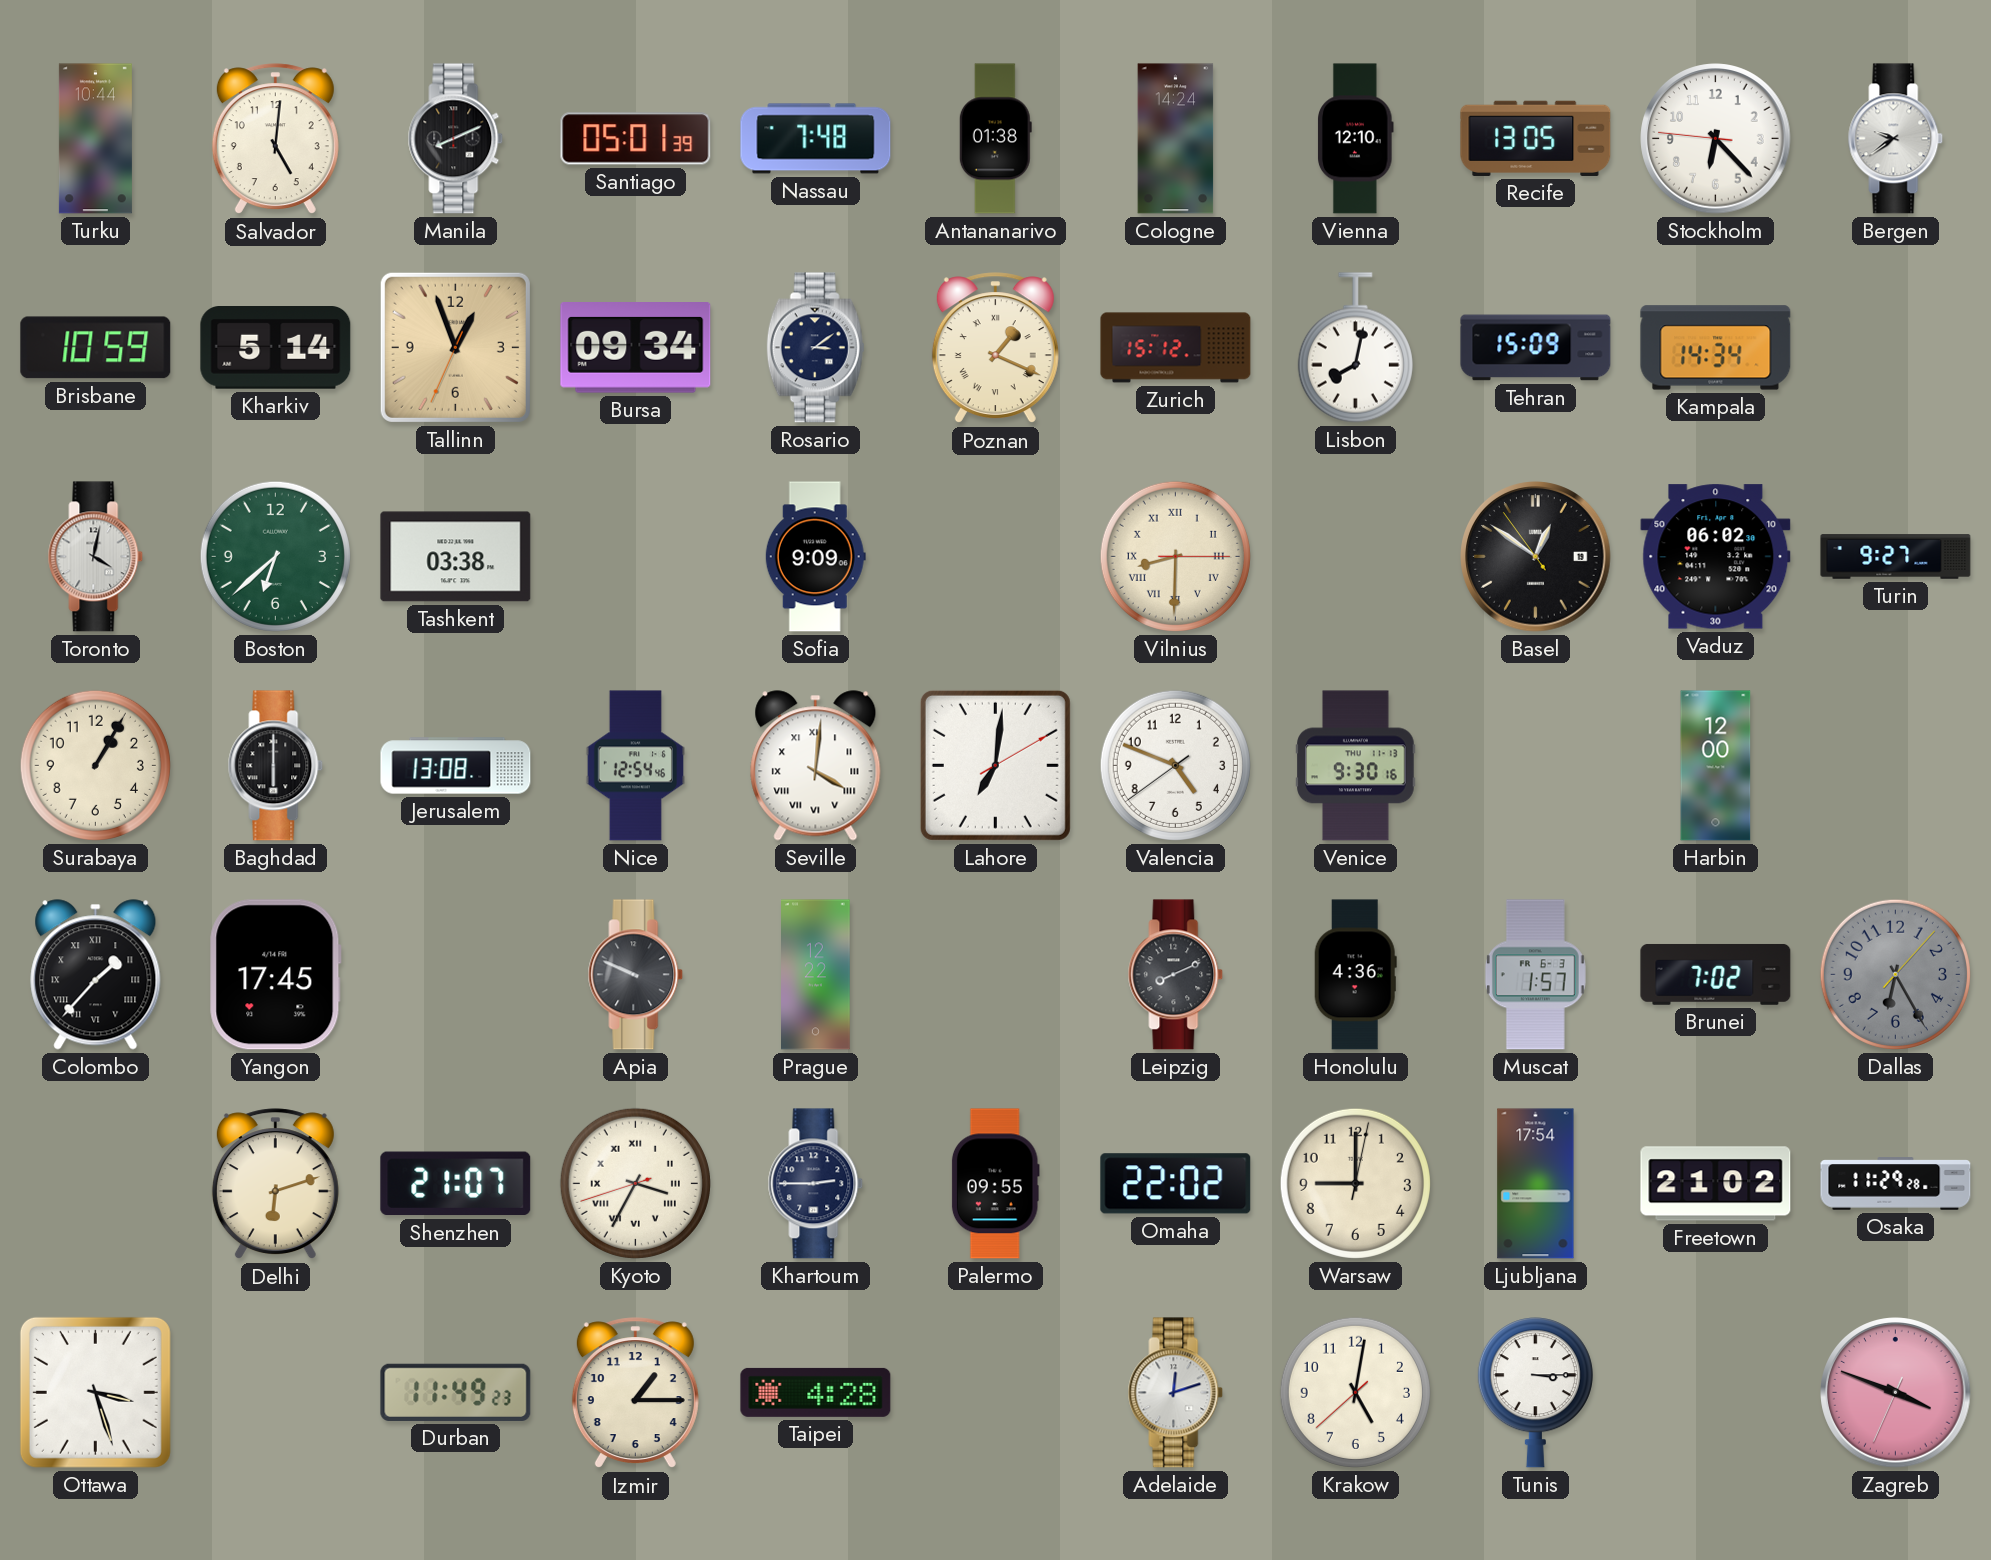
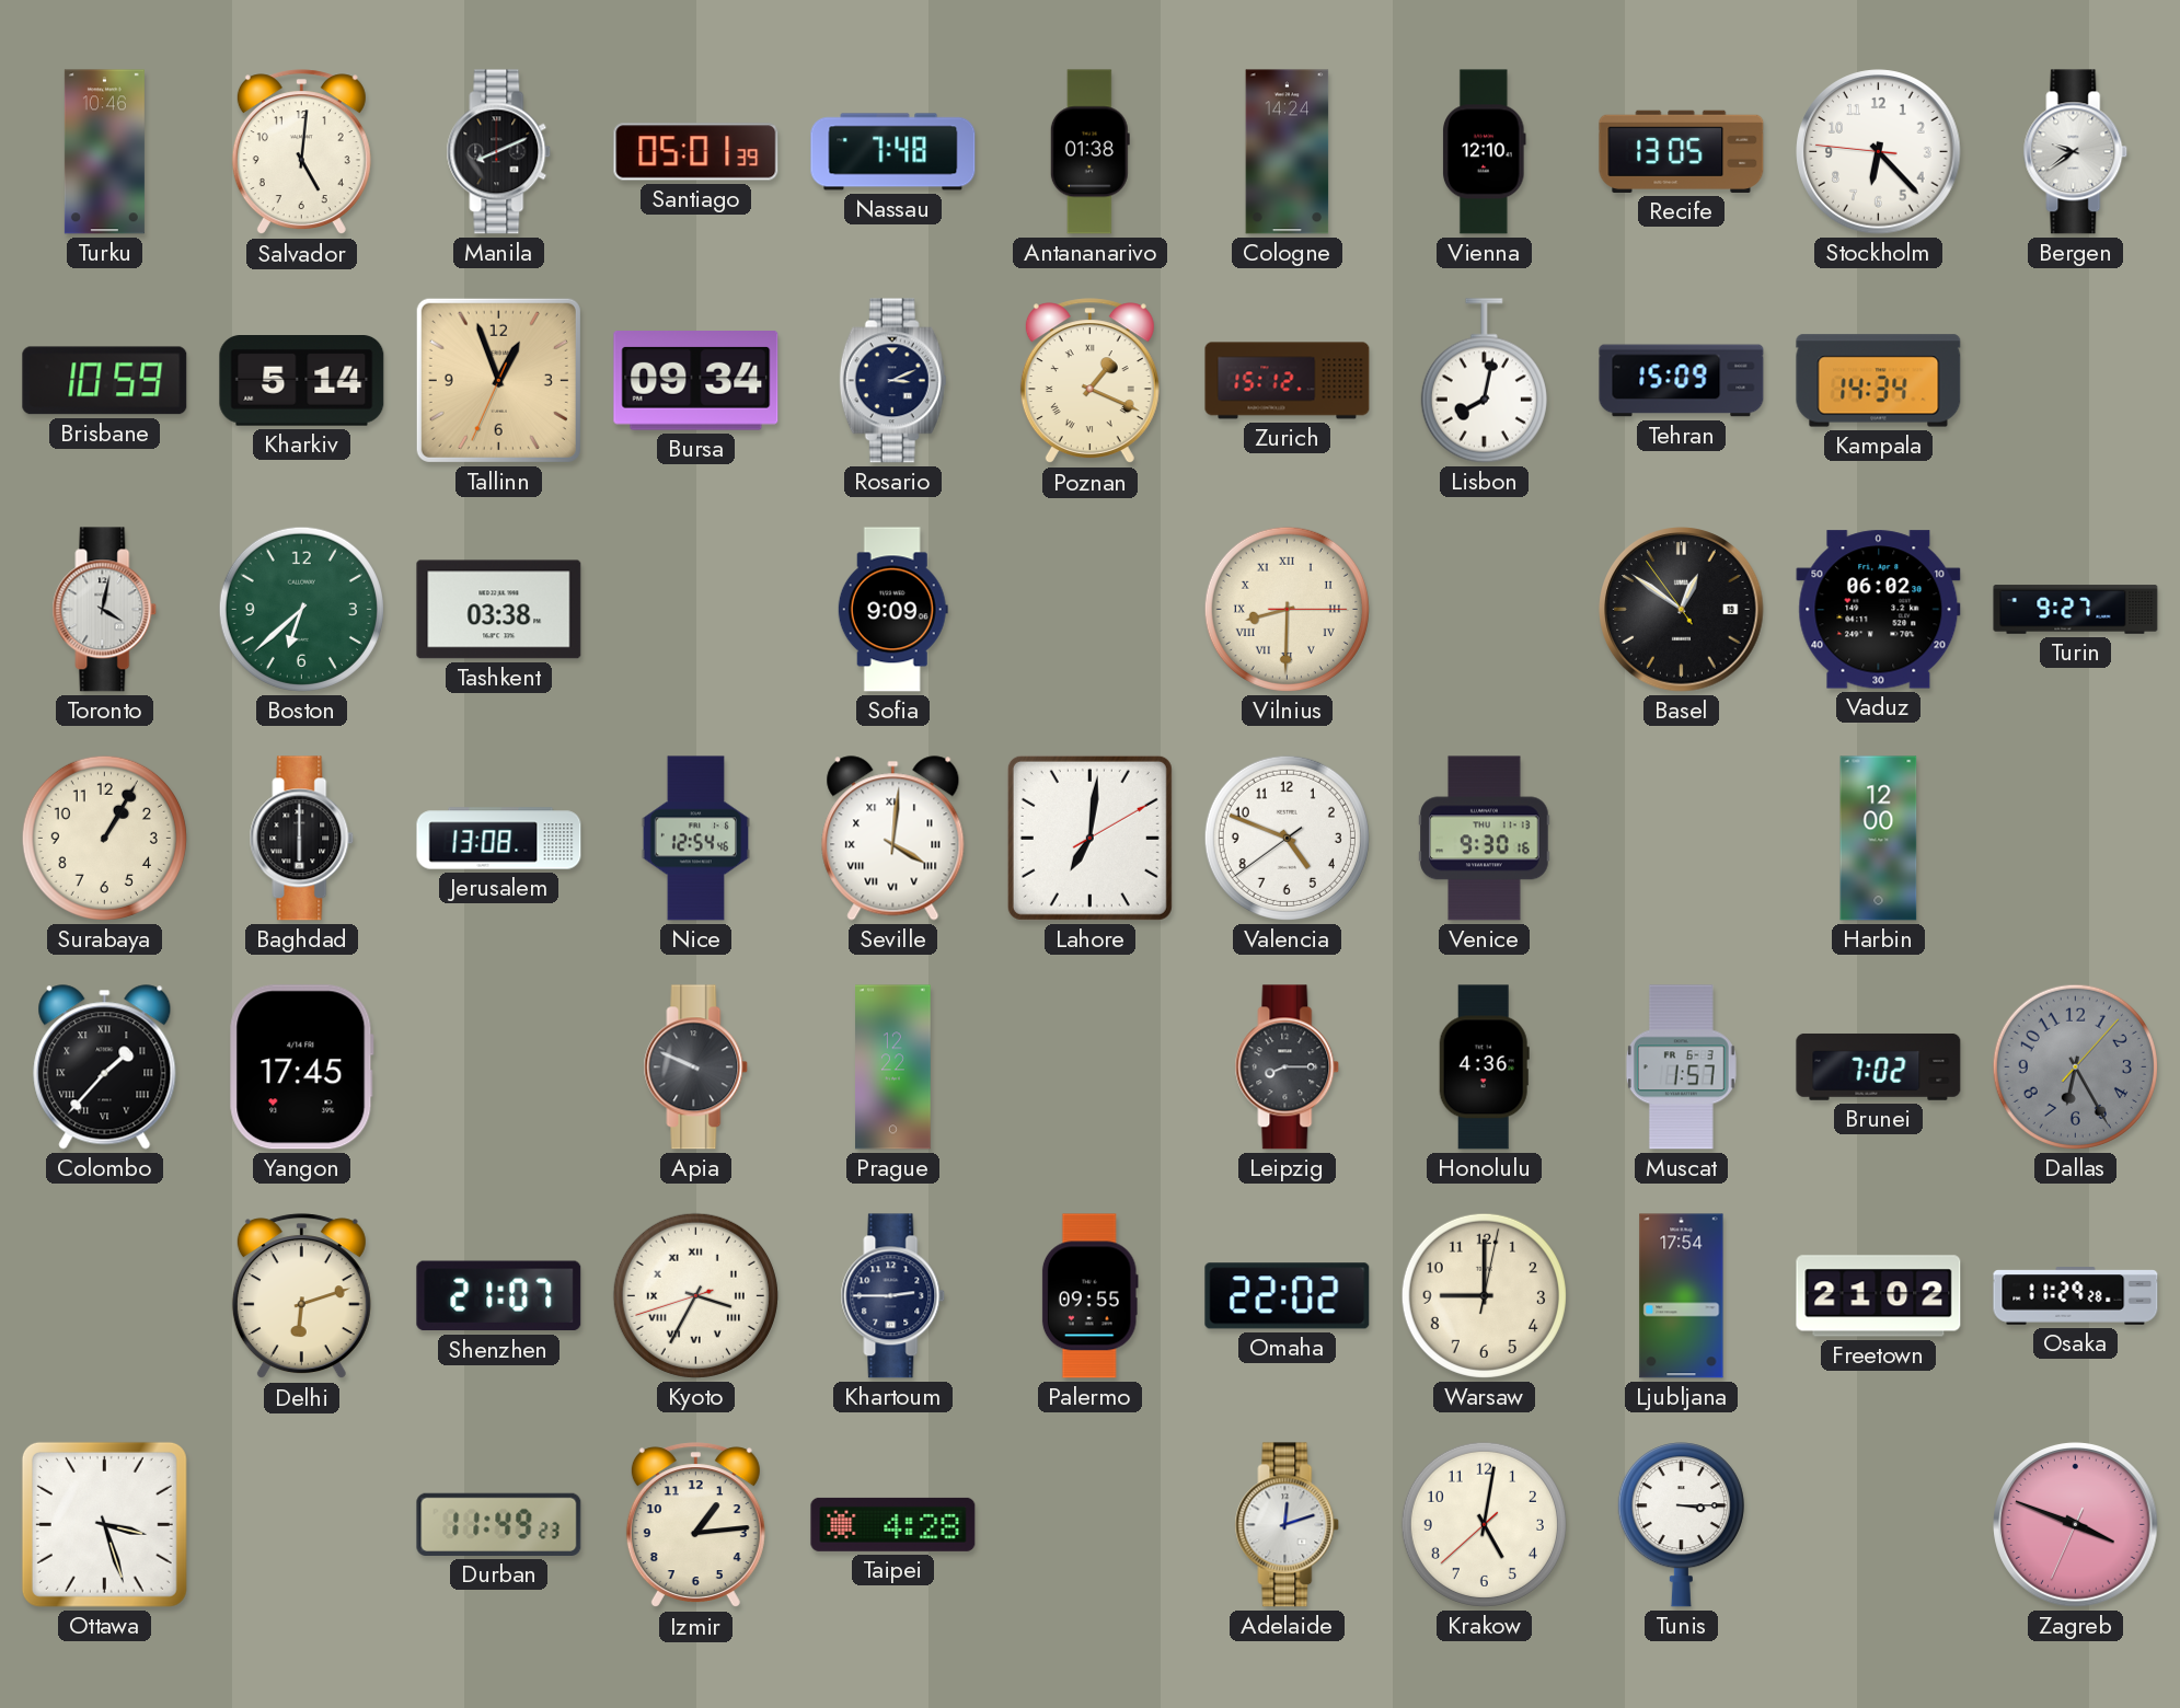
Turku: 10:44 -> 10:46
Rosario: 3:09 -> 3:11
Leipzig: 8:11 -> 8:15
Izmir: 1:15 -> 1:14
